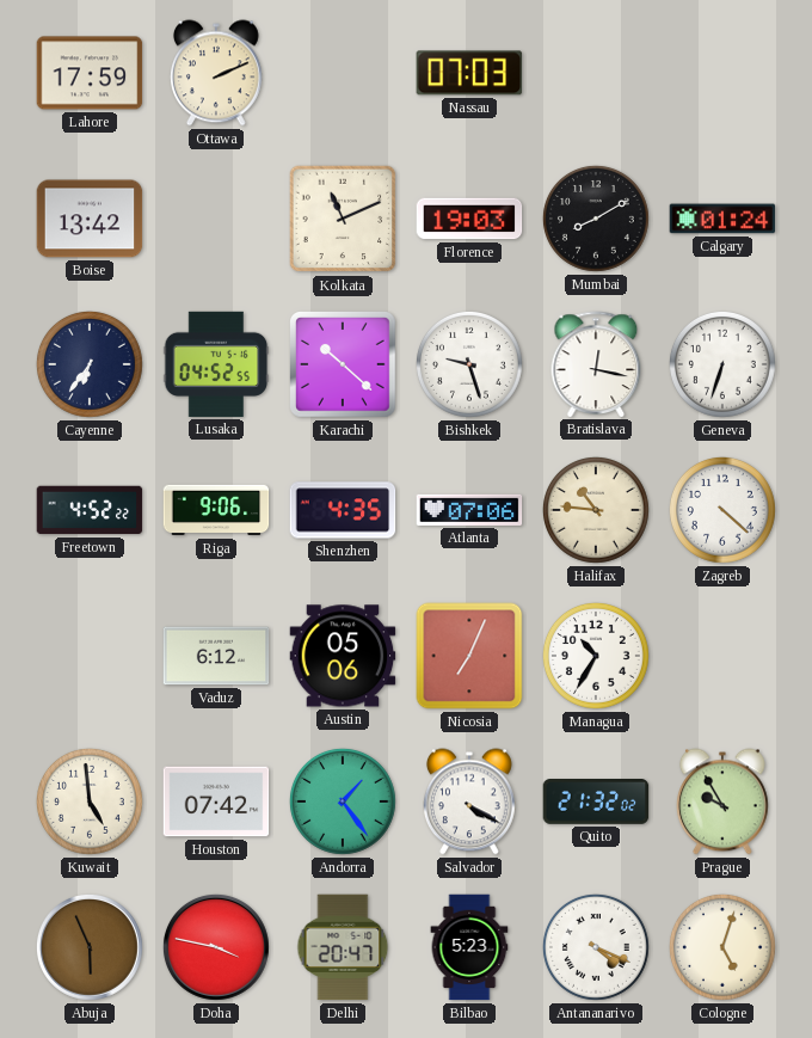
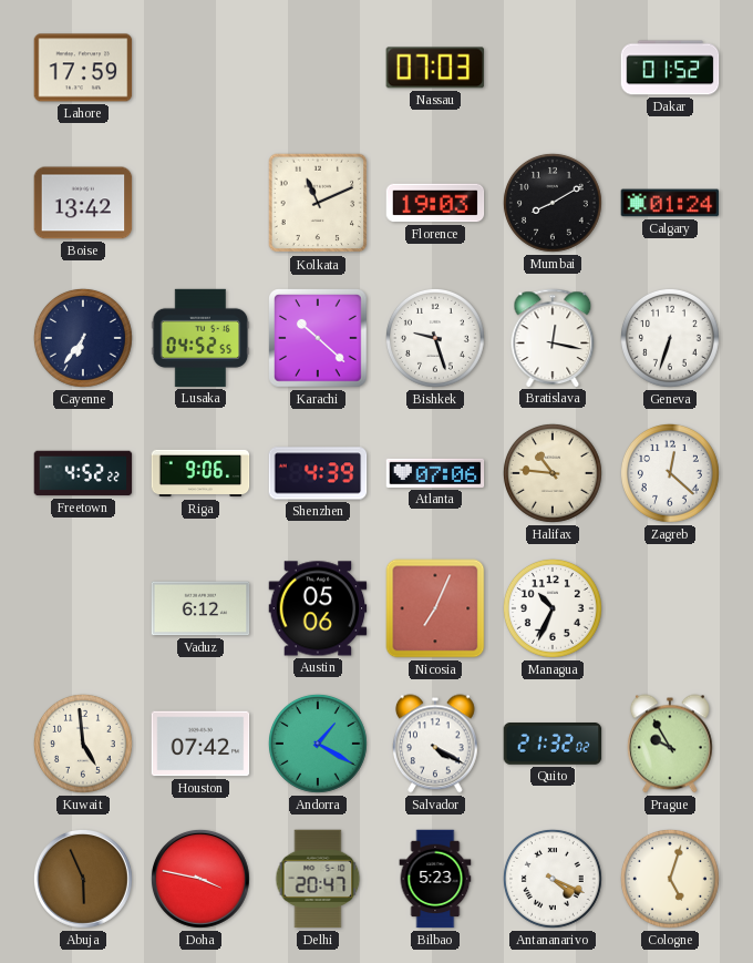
Ottawa: 2:11 -> none
Dakar: none -> 01:52
Shenzhen: 4:35 -> 4:39
Zagreb: 4:22 -> 12:22
Managua: 10:35 -> 10:34
Andorra: 1:24 -> 1:20
